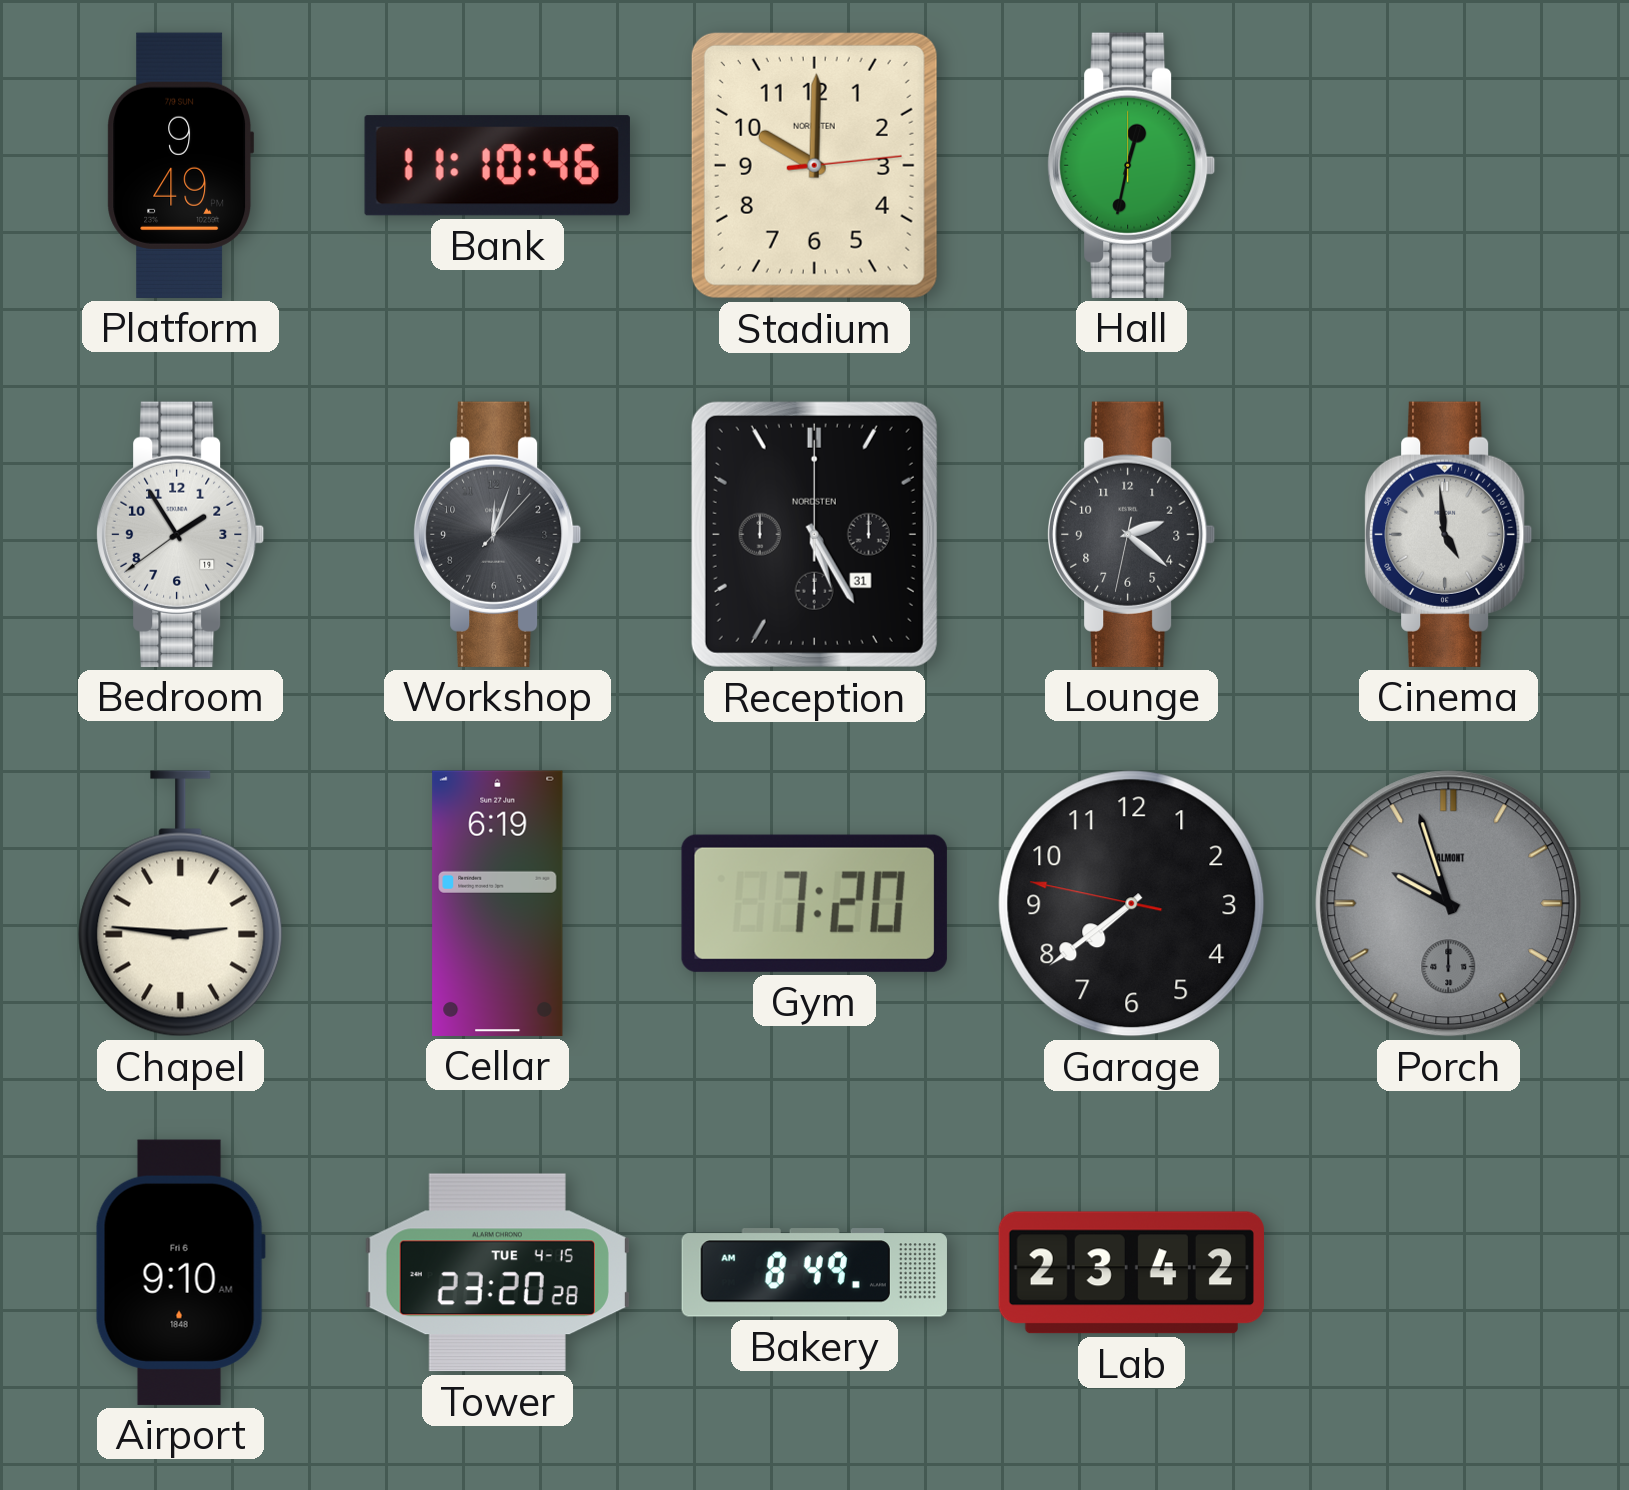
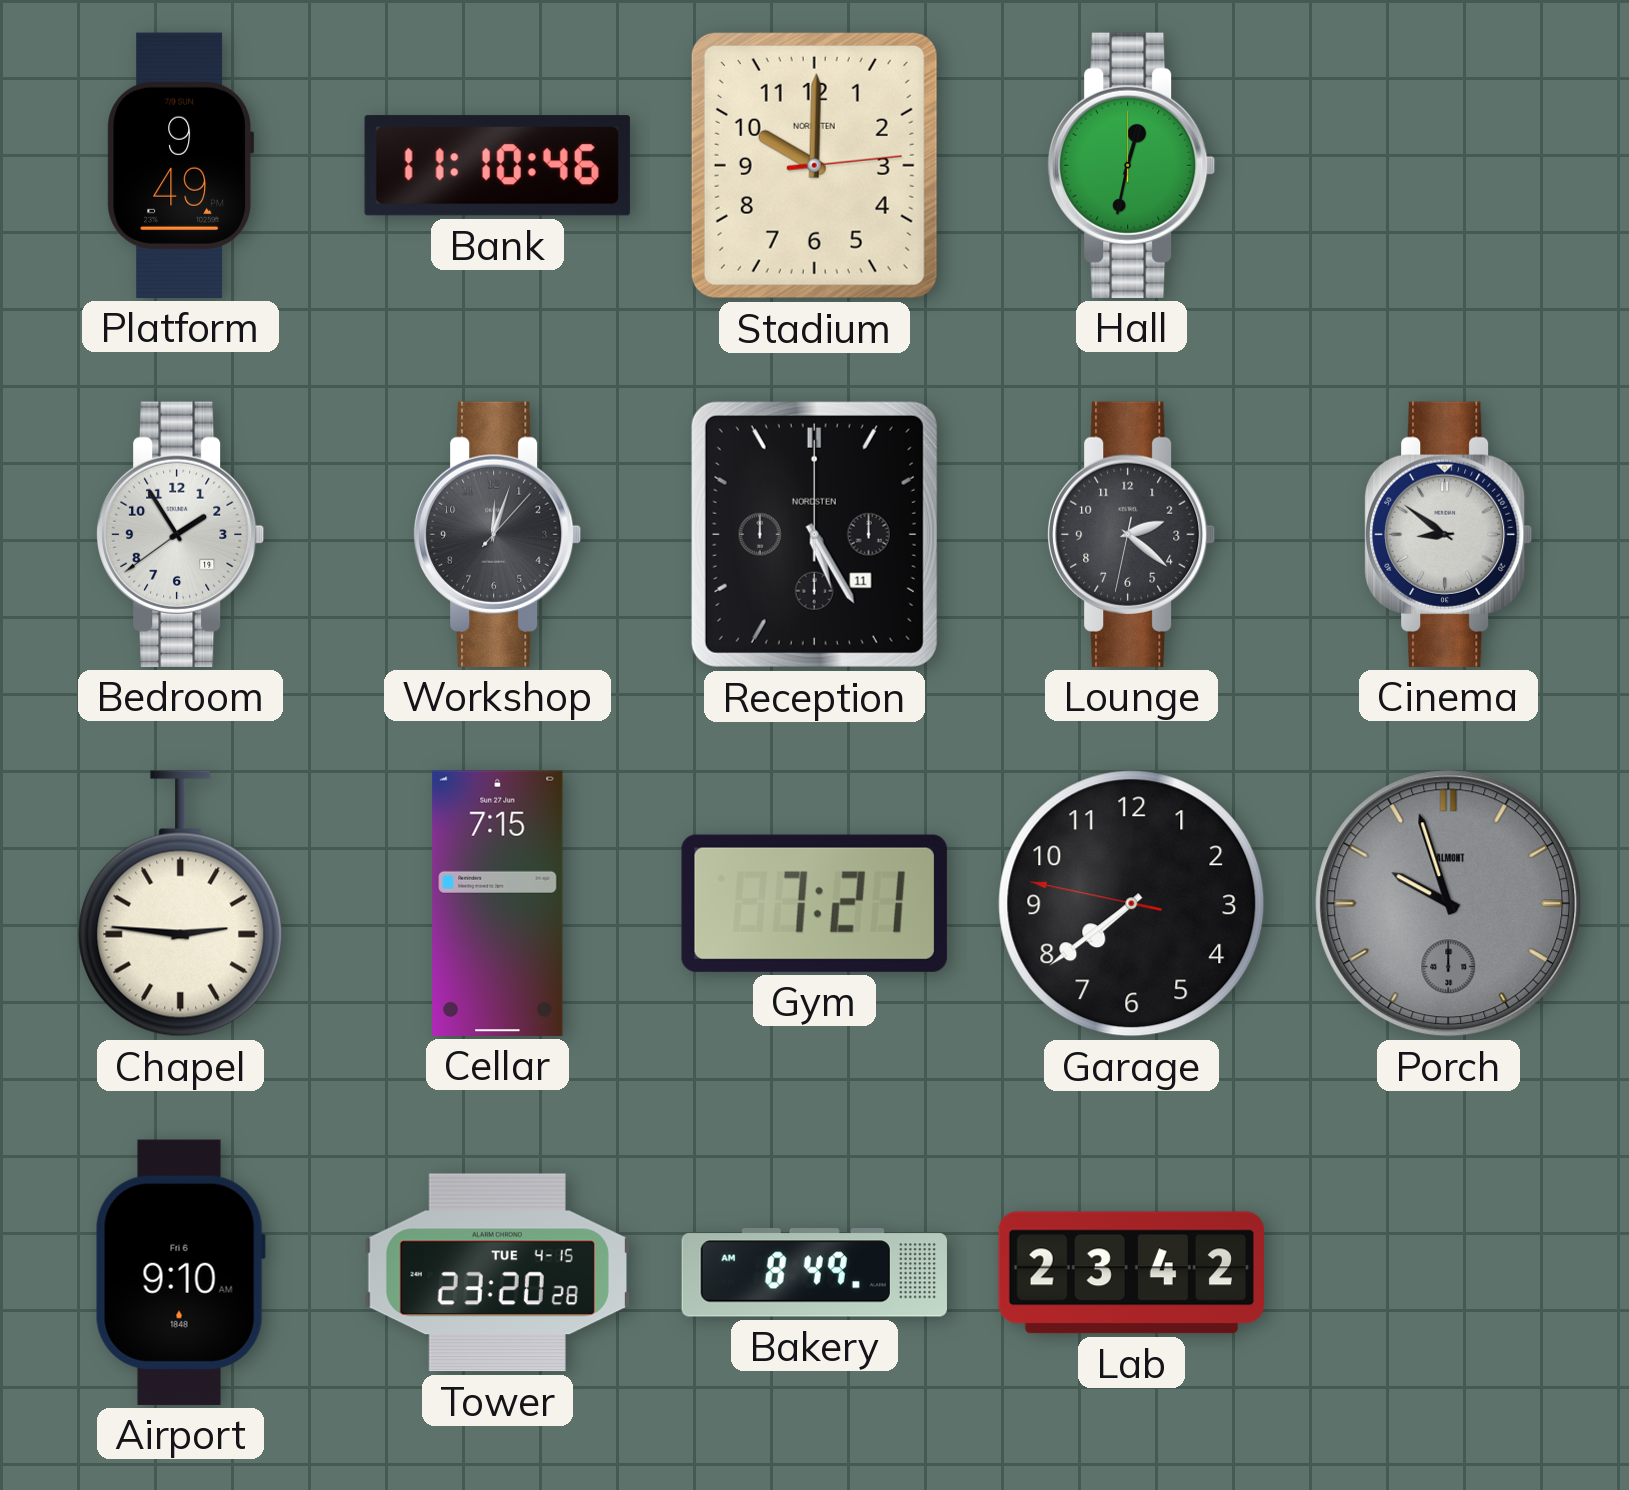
Reception date: 31 -> 11
Cinema: 4:59 -> 8:51
Cellar: 6:19 -> 7:15
Gym: 7:20 -> 7:21
